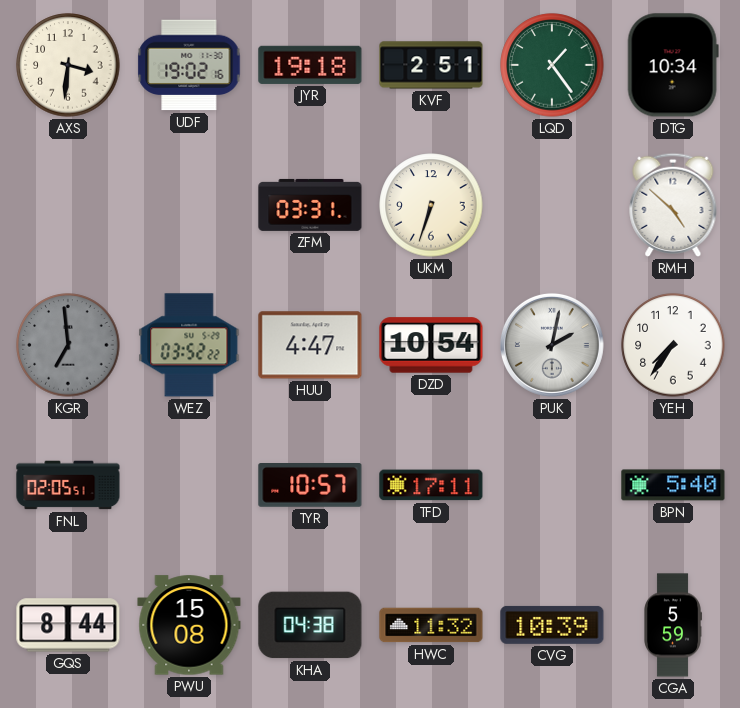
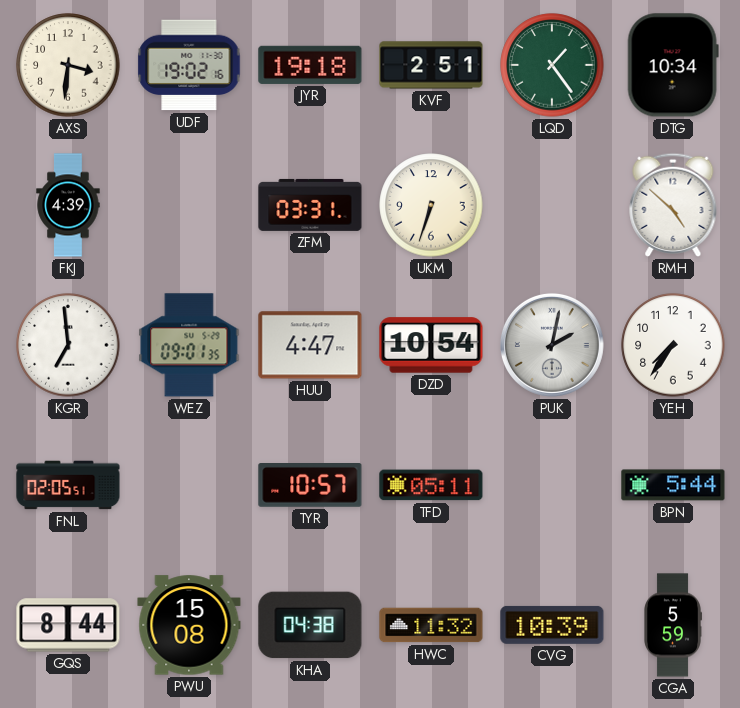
FKJ: none -> 4:39
KGR dial: grey -> white
WEZ: 03:52 -> 09:01
TFD: 17:11 -> 05:11
BPN: 5:40 -> 5:44
